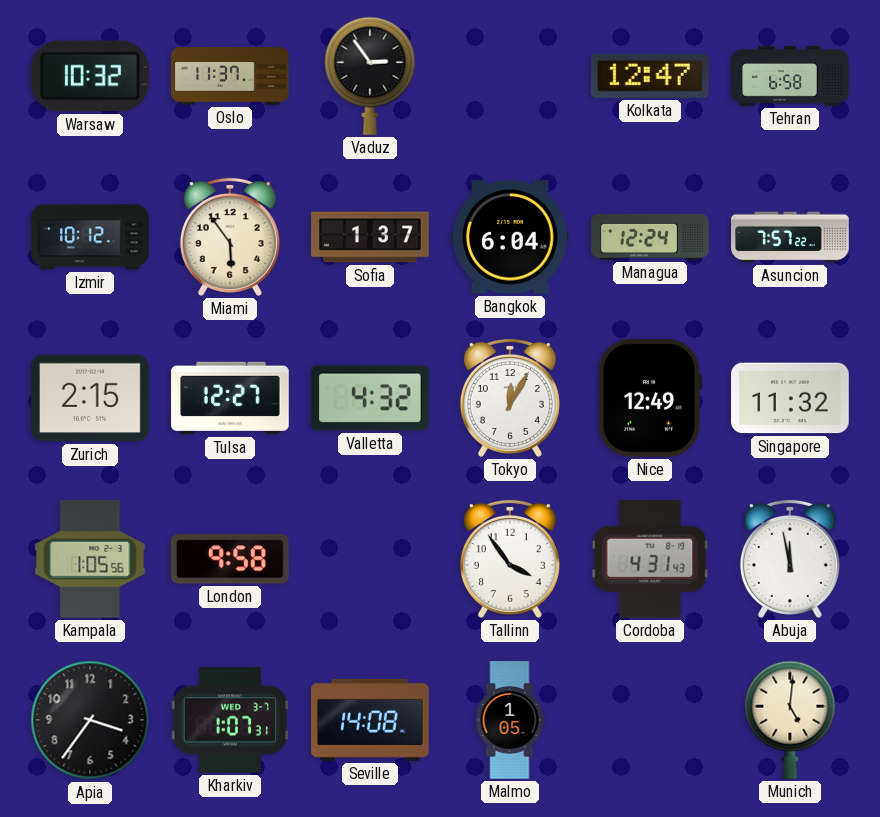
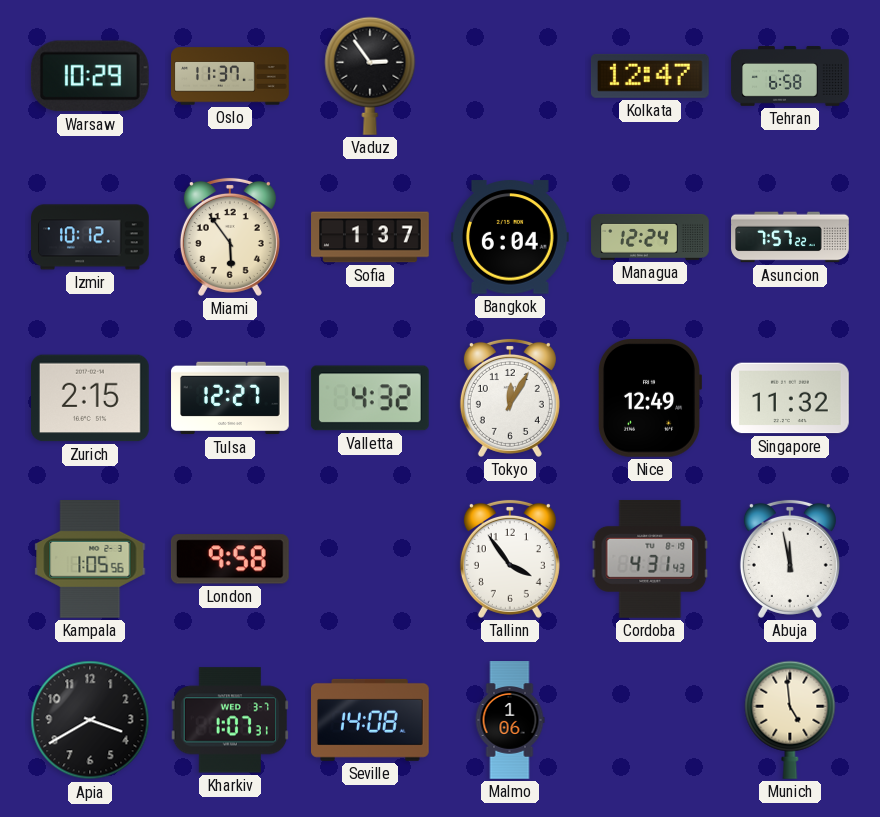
Warsaw: 10:32 -> 10:29
Apia: 3:36 -> 3:40
Malmo: 1:05 -> 1:06
Munich: 5:01 -> 4:59
